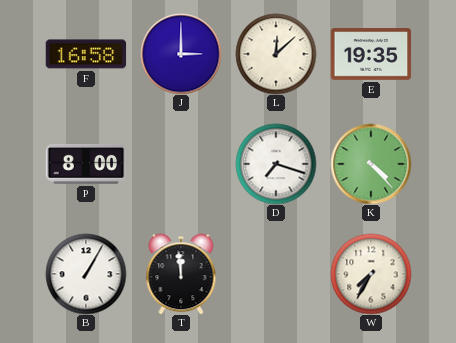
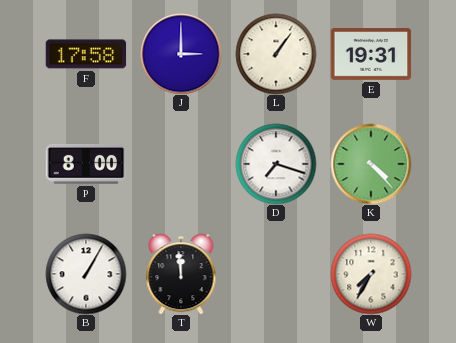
F: 16:58 -> 17:58
L: 12:08 -> 1:06
E: 19:35 -> 19:31
